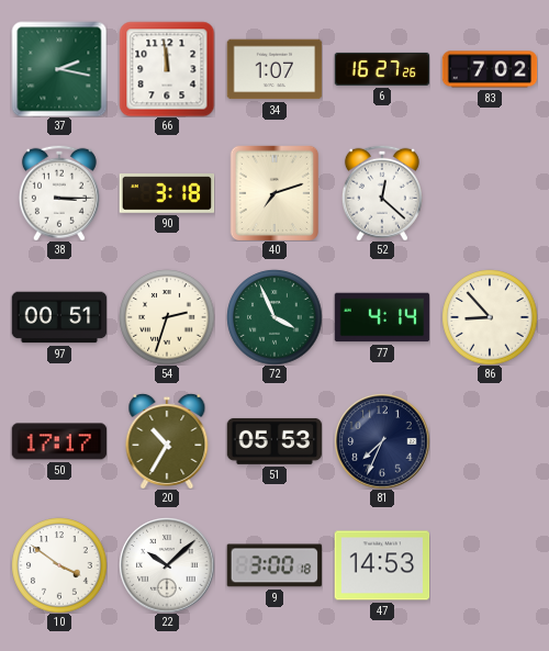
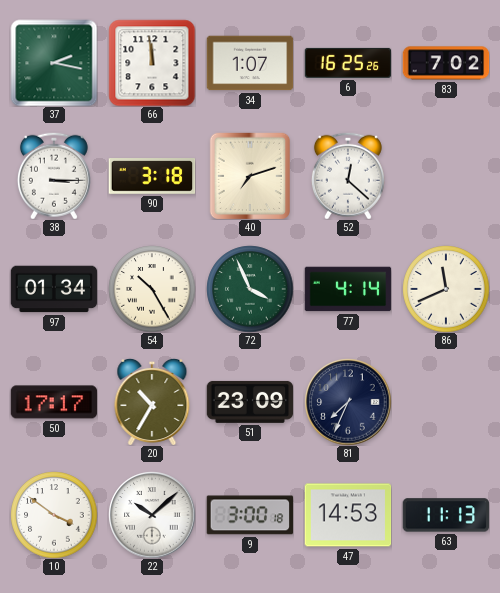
6: 16:27 -> 16:25
97: 00:51 -> 01:34
54: 2:33 -> 10:25
86: 8:53 -> 11:41
51: 05:53 -> 23:09
63: none -> 11:13
